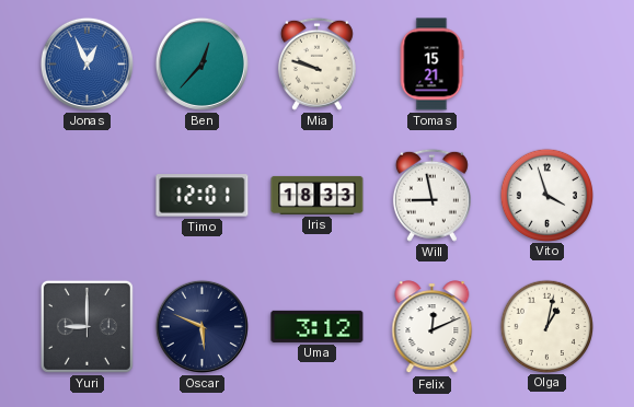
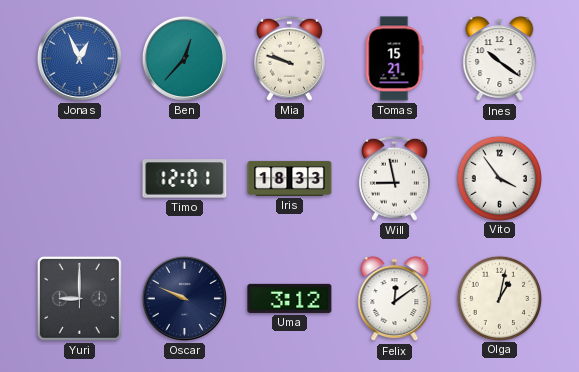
Ines: none -> 10:21
Vito: 3:57 -> 3:54
Oscar: 5:49 -> 9:49
Felix: 12:11 -> 12:09
